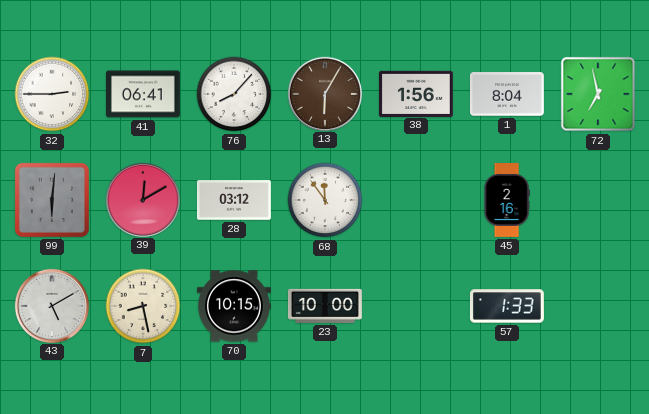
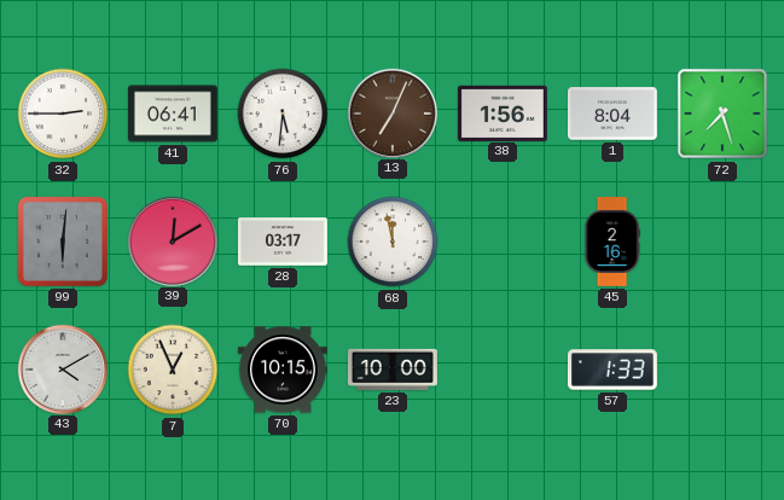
76: 8:07 -> 5:31
13: 6:05 -> 7:04
72: 6:58 -> 7:27
28: 03:12 -> 03:17
68: 11:54 -> 11:58
43: 5:10 -> 4:10
7: 8:28 -> 12:56
